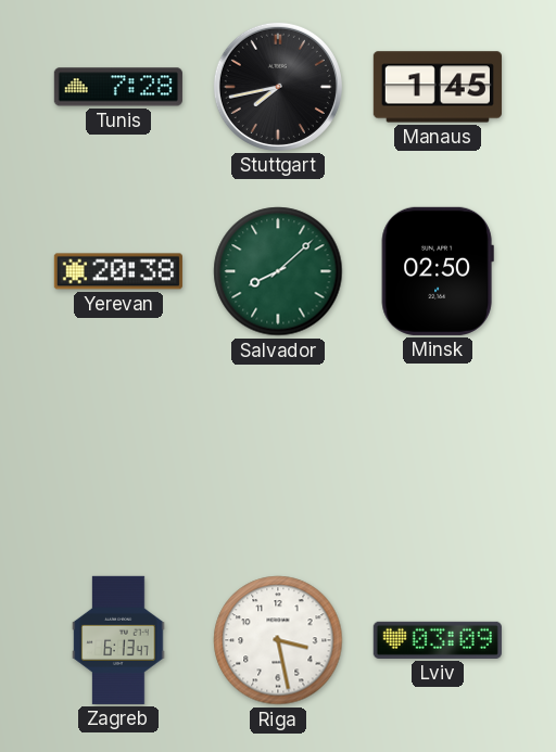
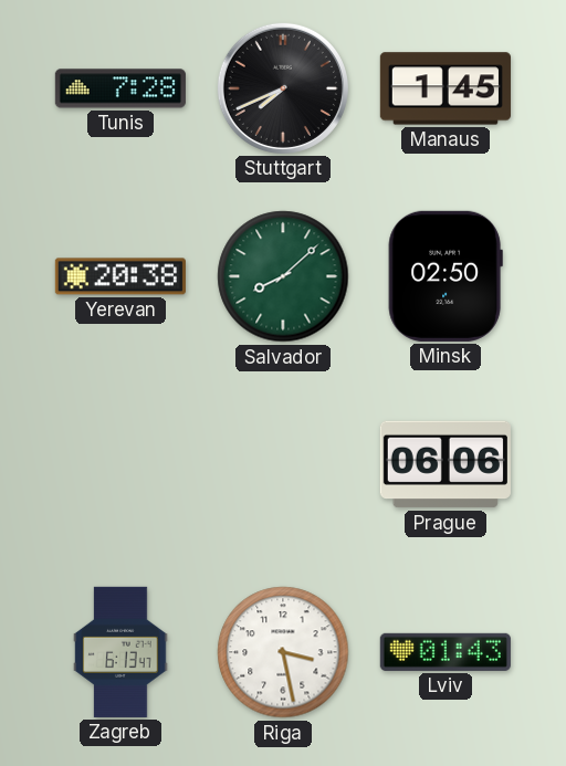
Stuttgart: 7:43 -> 7:41
Prague: none -> 06:06
Lviv: 03:09 -> 01:43
